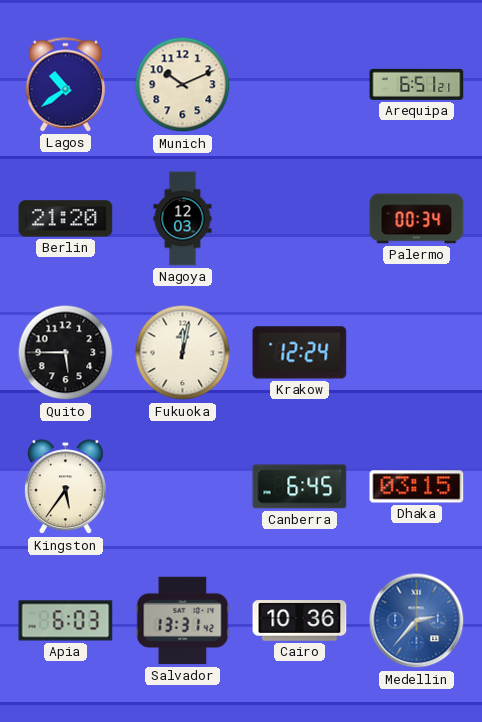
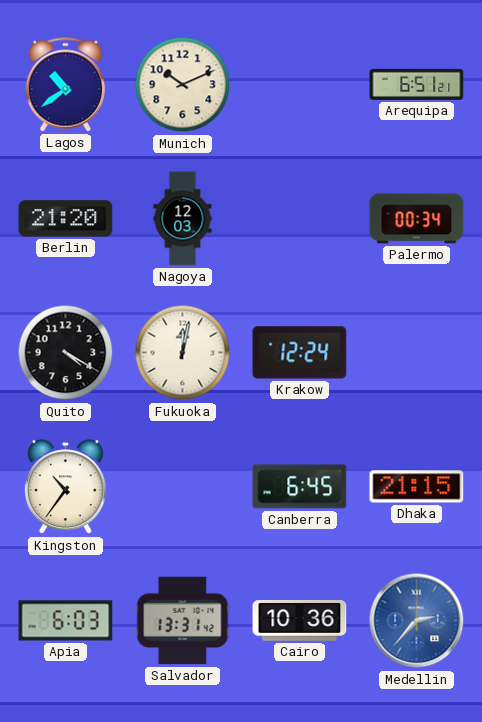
Quito: 5:45 -> 4:20
Kingston: 5:36 -> 10:36
Dhaka: 03:15 -> 21:15
